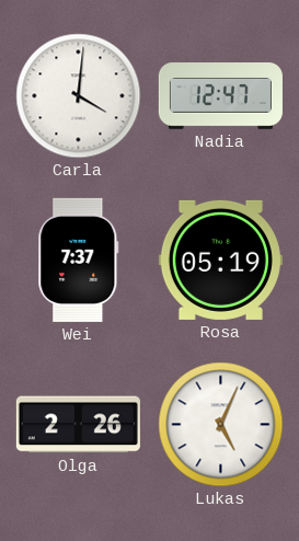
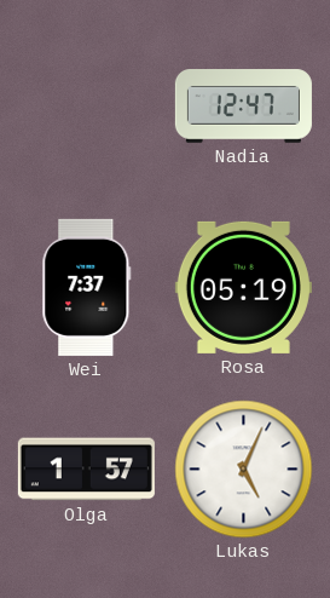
Carla: 4:01 -> none
Olga: 2:26 -> 1:57
